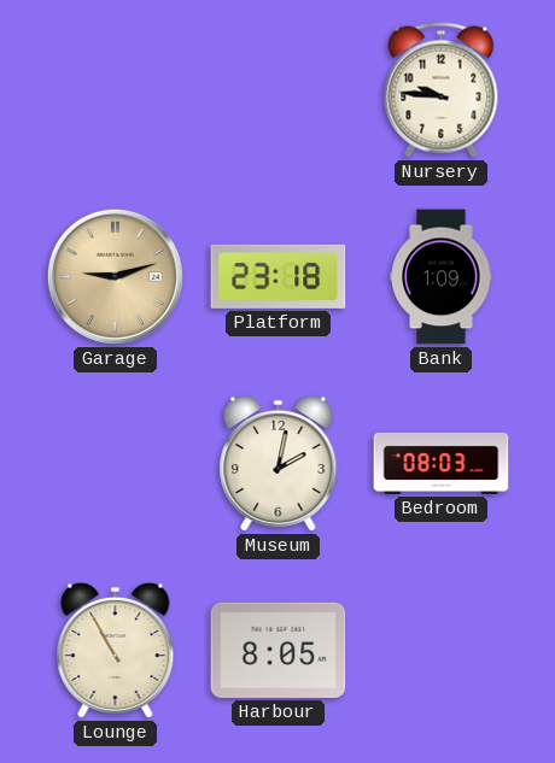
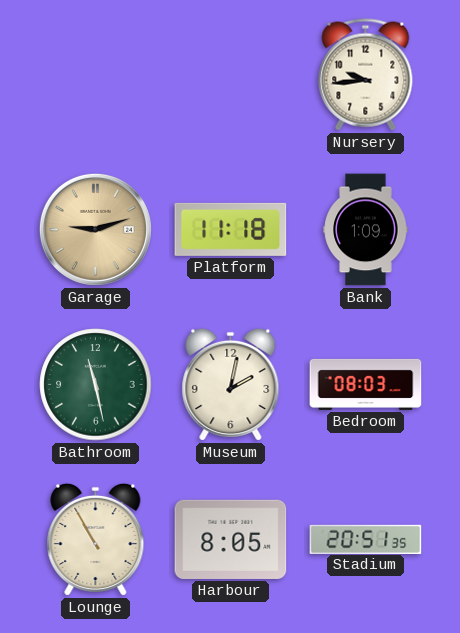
Nursery: 9:46 -> 9:44
Platform: 23:18 -> 11:18
Bathroom: none -> 11:28
Stadium: none -> 20:51
